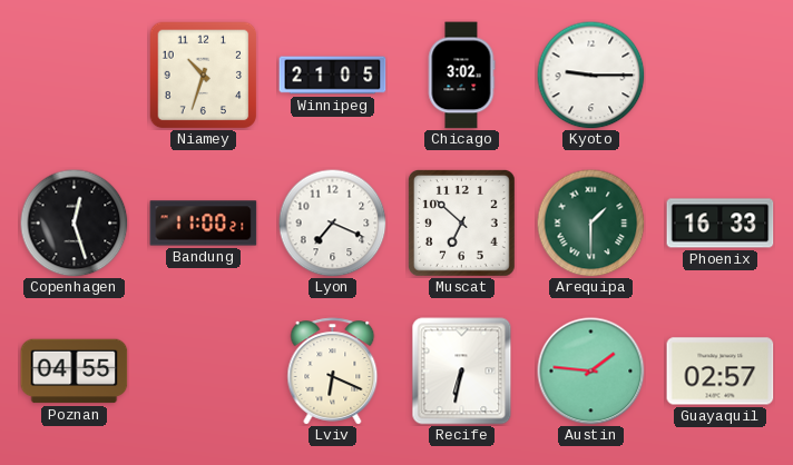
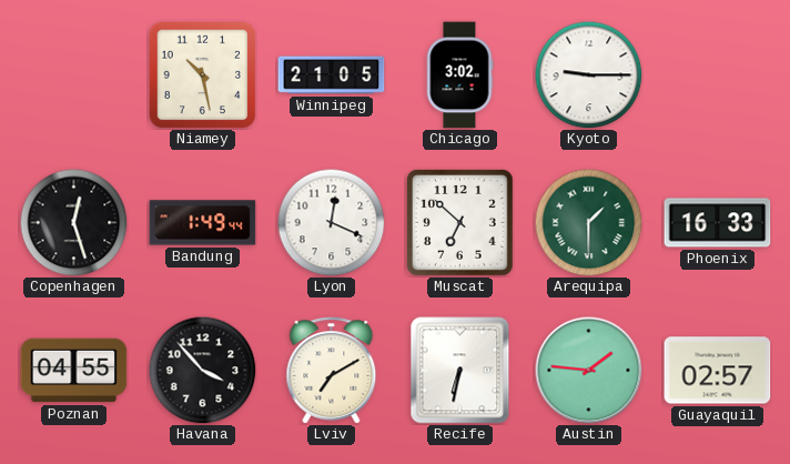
Niamey: 10:33 -> 10:28
Bandung: 11:00 -> 1:49
Lyon: 7:19 -> 12:19
Havana: none -> 3:53
Lviv: 6:19 -> 7:10
